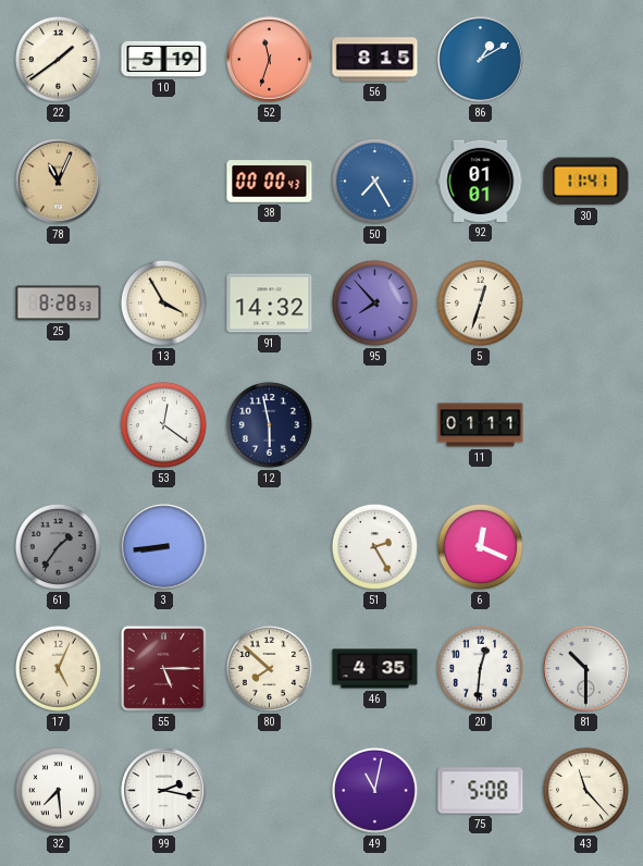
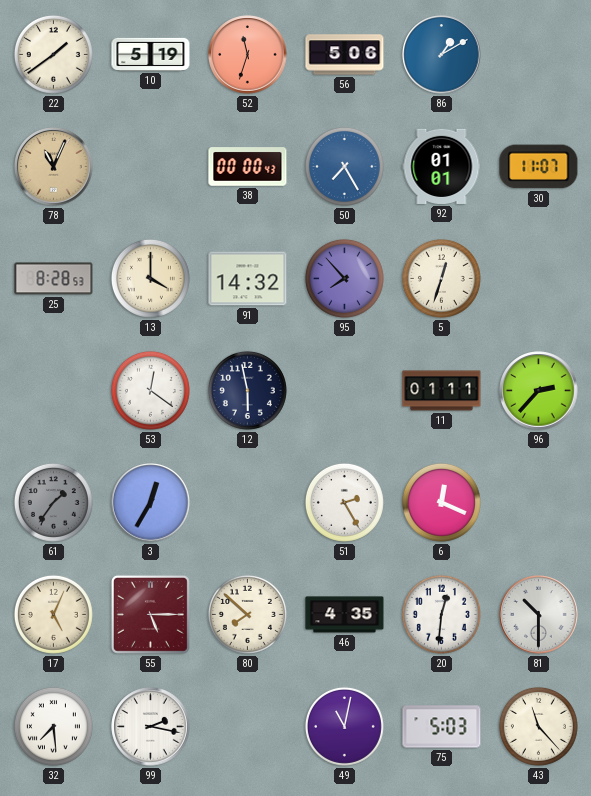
56: 8:15 -> 5:06
30: 11:41 -> 11:07
13: 3:55 -> 4:00
96: none -> 2:37
3: 8:44 -> 12:35
75: 5:08 -> 5:03
